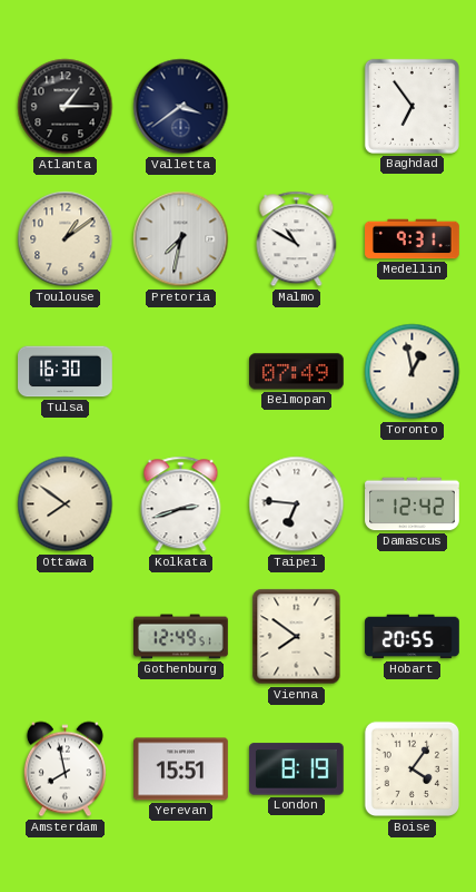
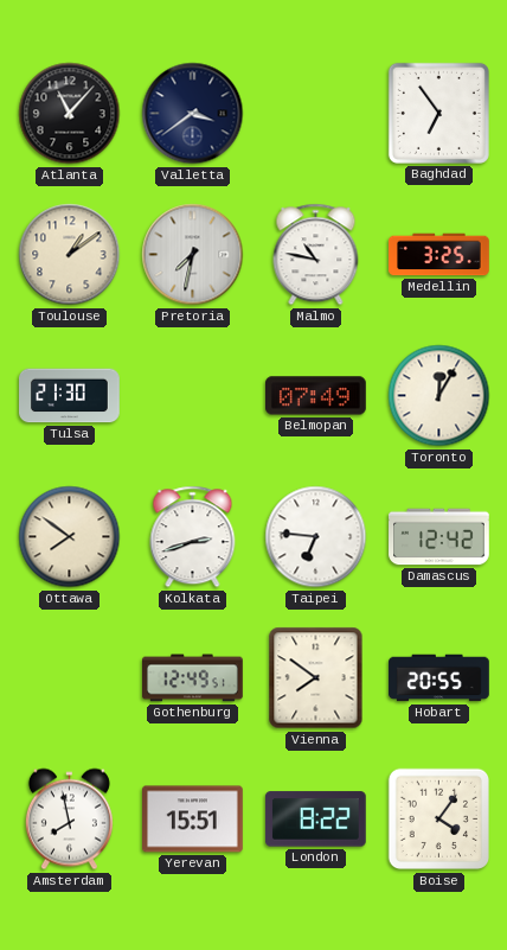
Atlanta: 1:15 -> 11:07
Malmo: 10:50 -> 10:47
Medellin: 9:31 -> 3:25
Tulsa: 16:30 -> 21:30
Toronto: 12:58 -> 12:05
London: 8:19 -> 8:22
